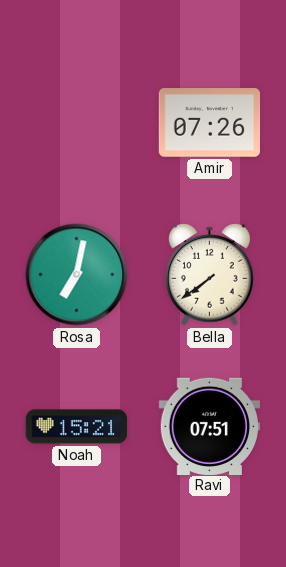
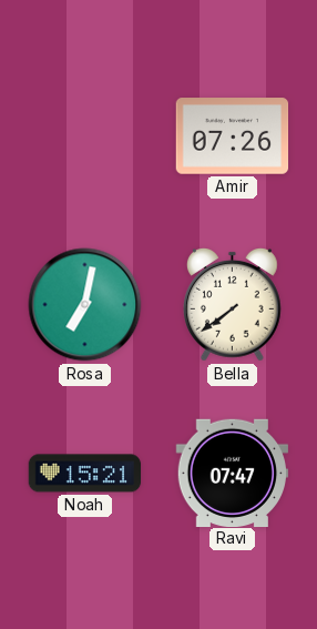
Ravi: 07:51 -> 07:47
